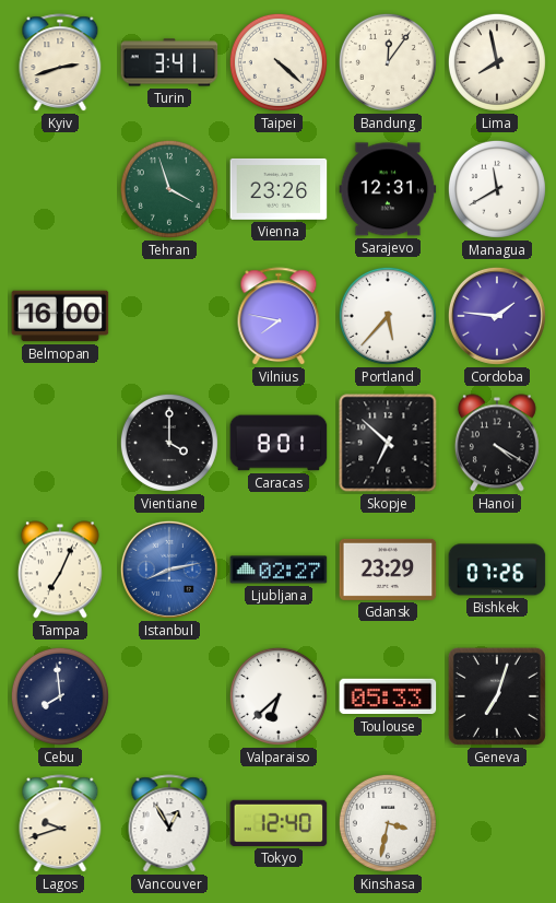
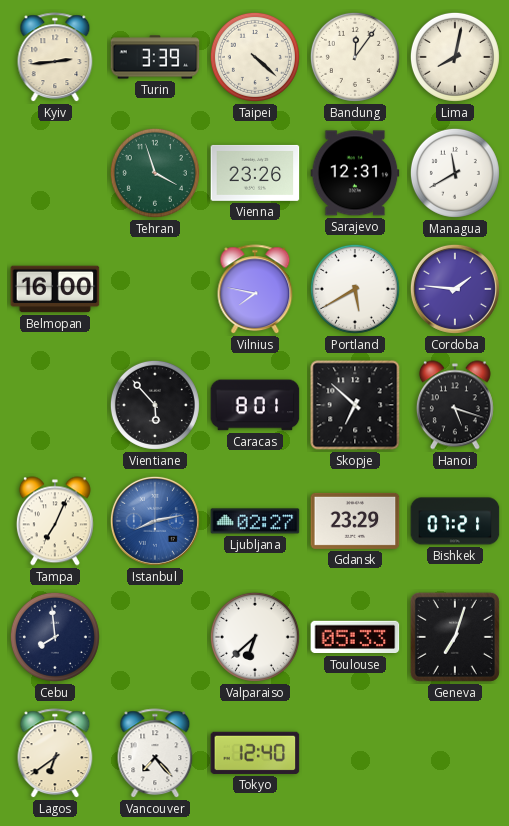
Kyiv: 2:42 -> 2:44
Turin: 3:41 -> 3:39
Lima: 7:58 -> 8:02
Portland: 5:37 -> 5:40
Vientiane: 4:00 -> 5:53
Hanoi: 4:20 -> 5:18
Bishkek: 07:26 -> 07:21
Lagos: 9:42 -> 6:39
Vancouver: 12:55 -> 7:23
Kinshasa: 3:32 -> none
